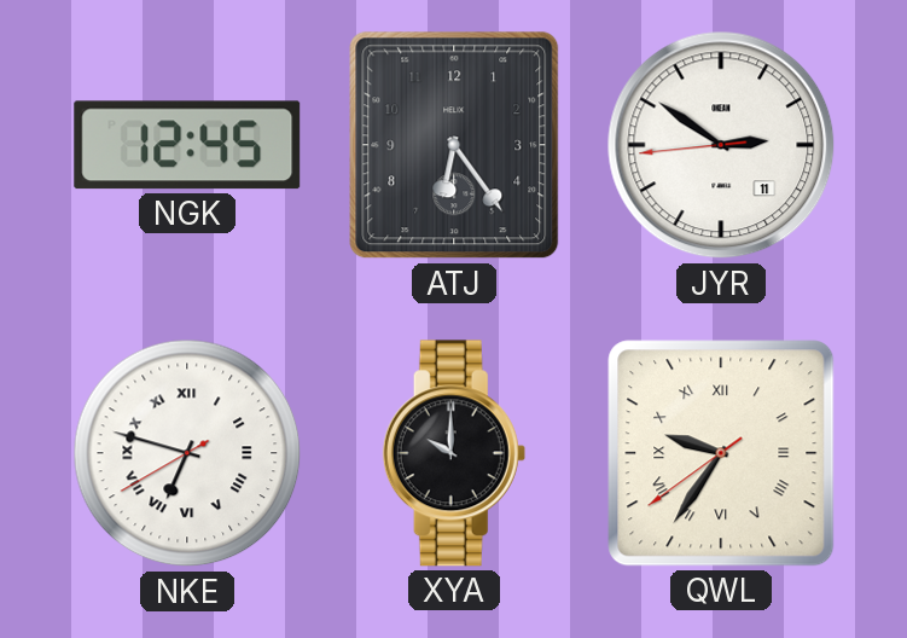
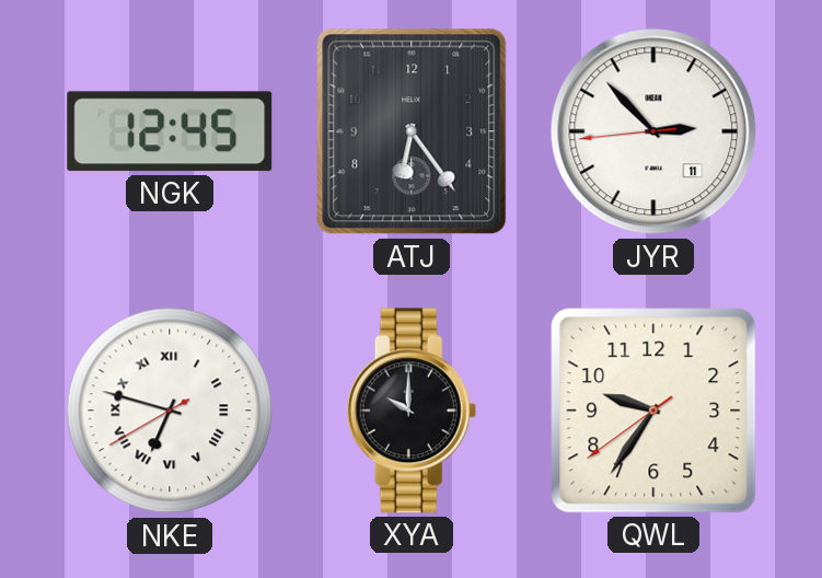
JYR: 2:50 -> 2:52
QWL numerals: Roman -> Arabic
